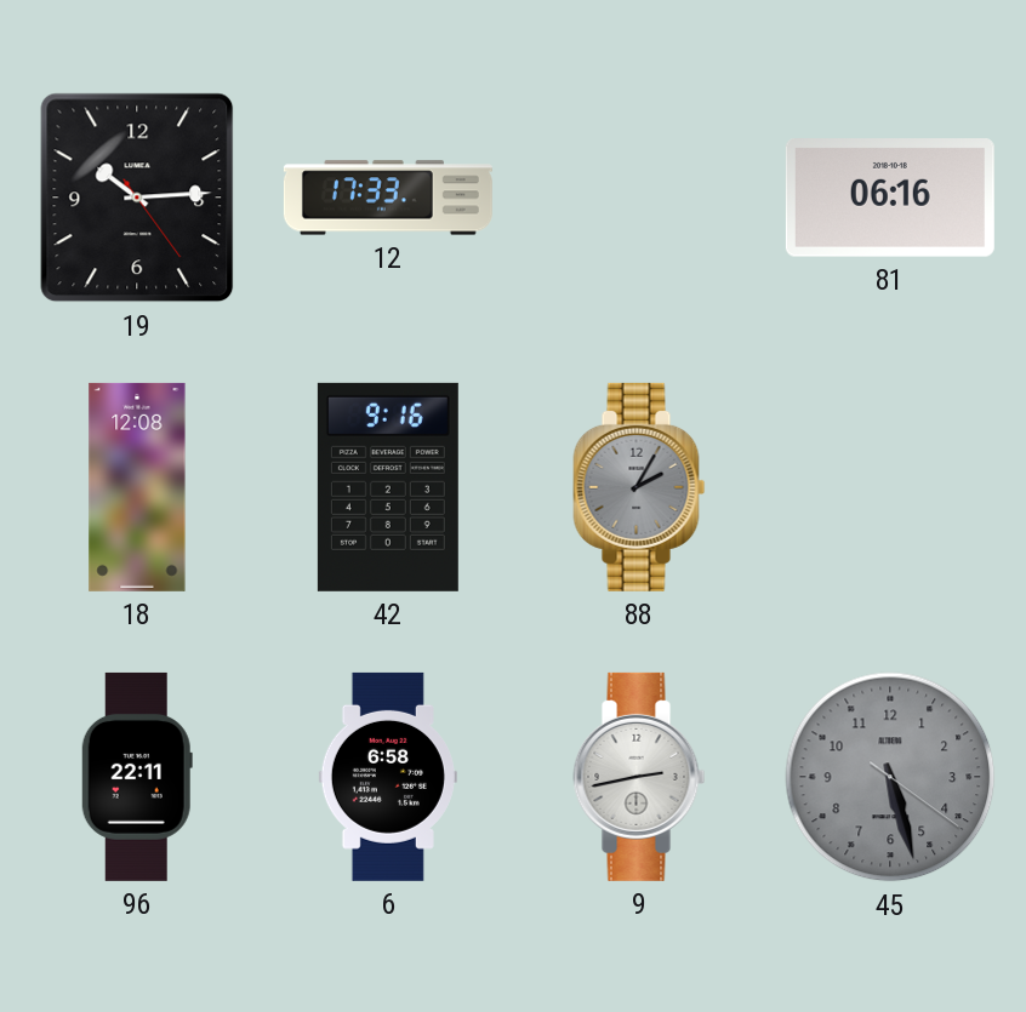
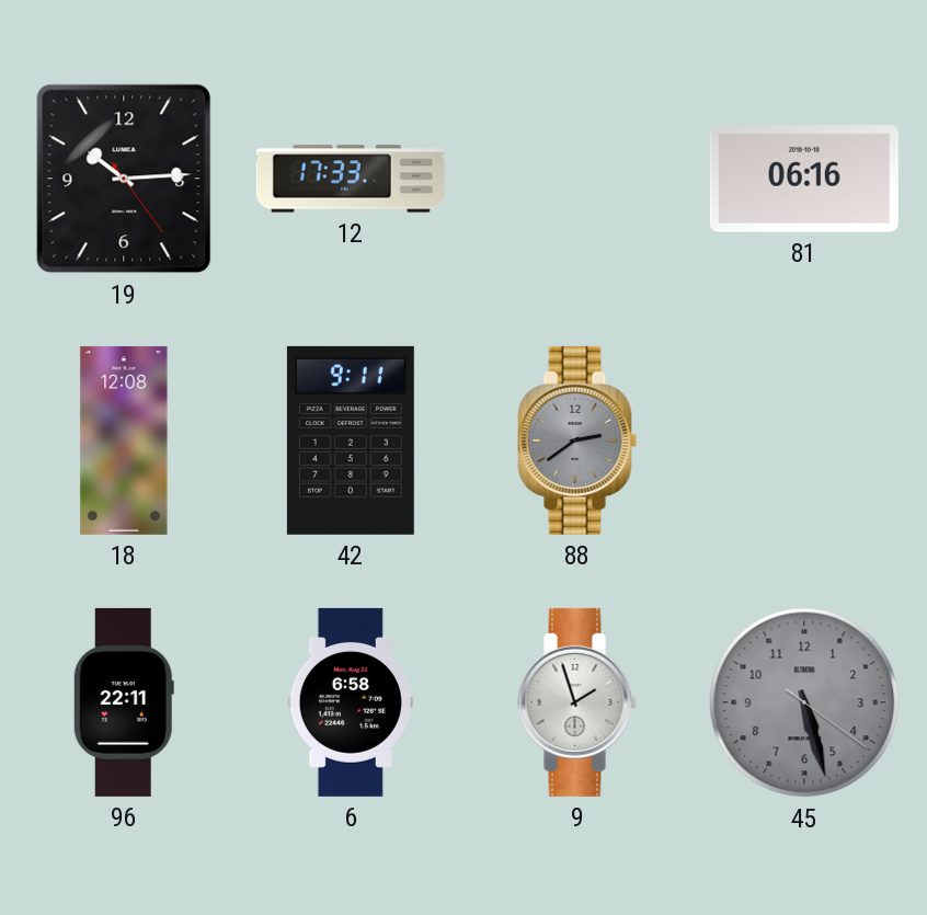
42: 9:16 -> 9:11
88: 2:05 -> 2:39
9: 2:43 -> 1:57
